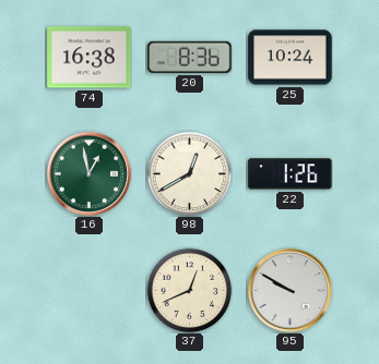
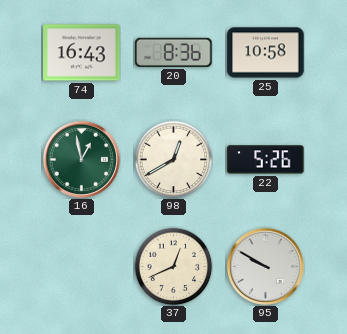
74: 16:38 -> 16:43
25: 10:24 -> 10:58
22: 1:26 -> 5:26
